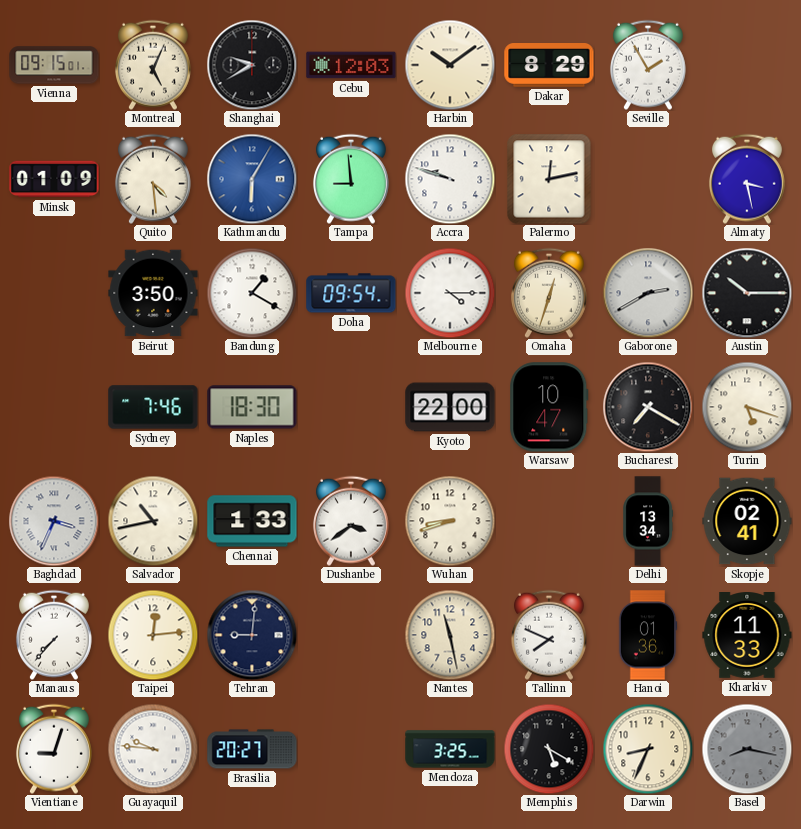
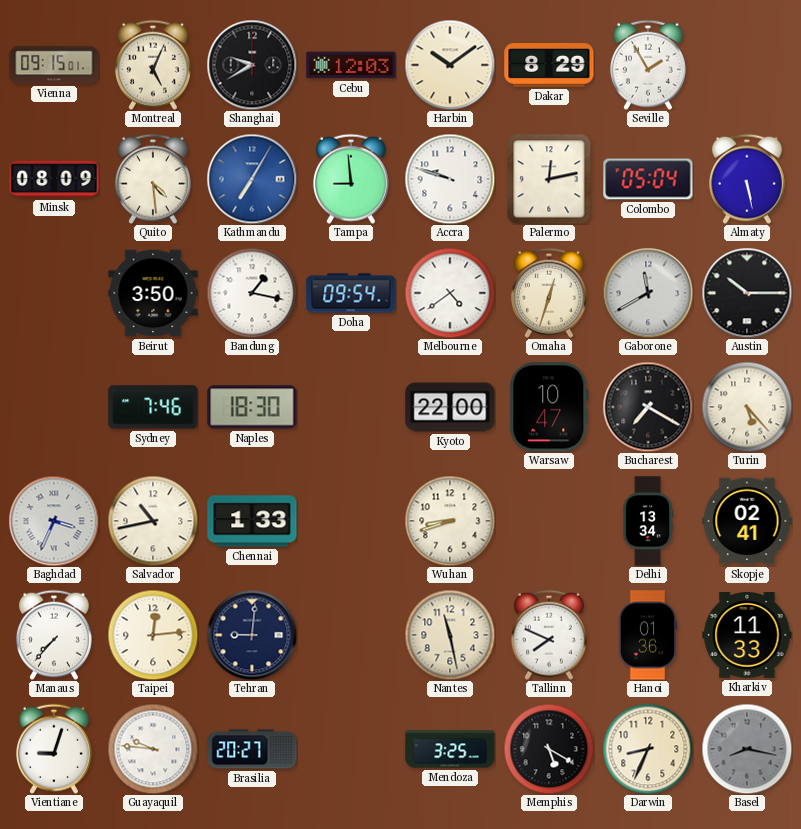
Minsk: 01:09 -> 08:09
Kathmandu: 6:05 -> 7:05
Colombo: none -> 05:04
Almaty: 3:28 -> 5:28
Bandung: 1:20 -> 1:17
Melbourne: 4:15 -> 4:39
Gaborone: 2:40 -> 11:40
Turin: 5:18 -> 5:23
Dushanbe: 3:39 -> none
